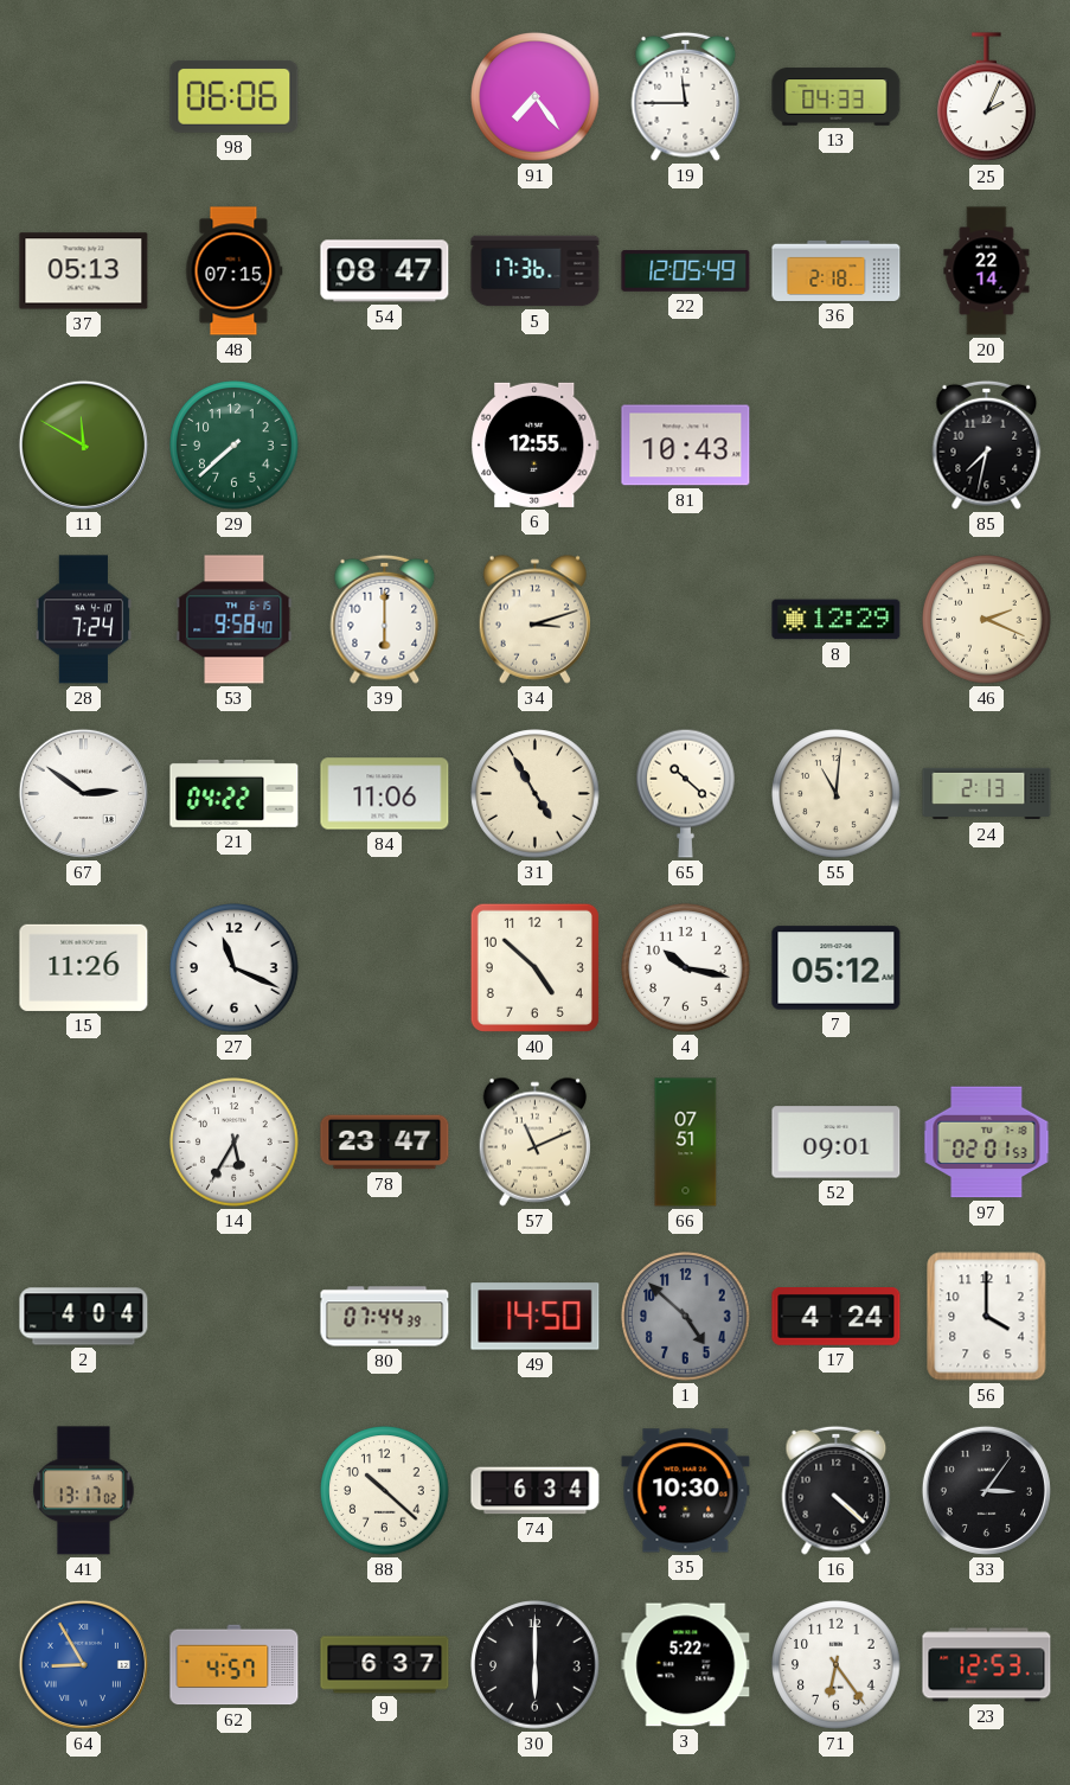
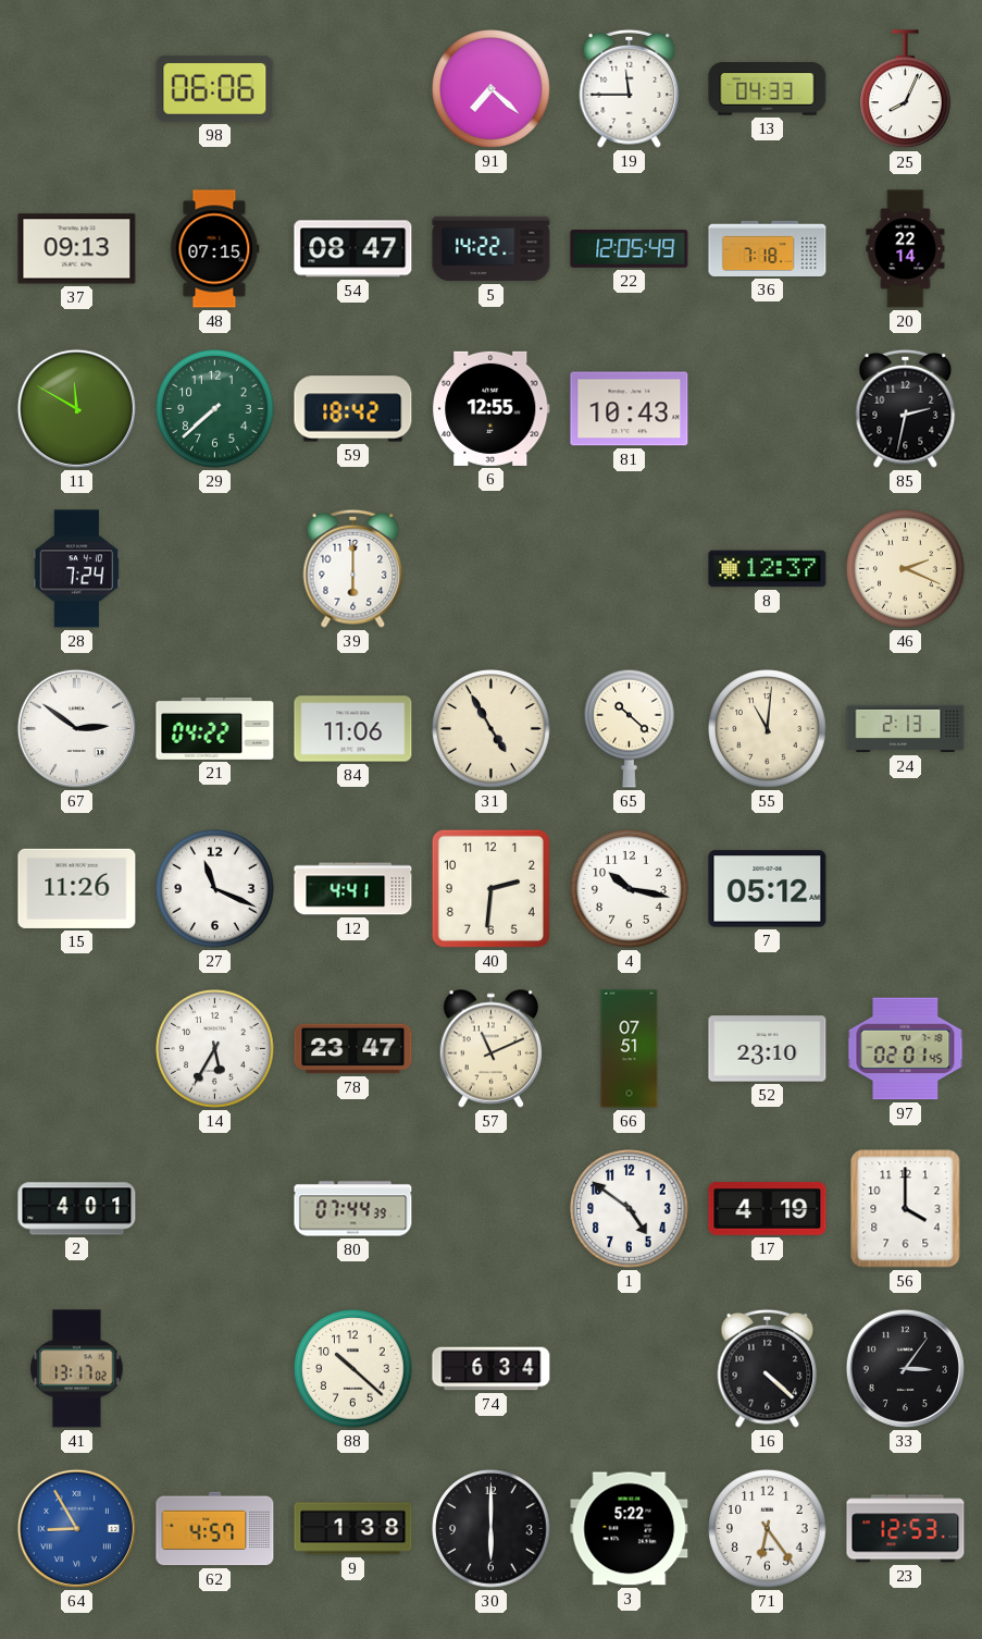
91: 7:24 -> 7:22
25: 2:04 -> 8:04
37: 05:13 -> 09:13
5: 17:36 -> 14:22
36: 2:18 -> 7:18
59: none -> 18:42
85: 7:32 -> 2:32
53: 9:58 -> none
34: 3:12 -> none
8: 12:29 -> 12:37
12: none -> 4:41
40: 4:52 -> 2:31
52: 09:01 -> 23:10
97: 02:01:53 -> 02:01:45
2: 4:04 -> 4:01
49: 14:50 -> none
1: 4:52 -> 4:51
1 dial: grey -> white
17: 4:24 -> 4:19
35: 10:30 -> none
9: 6:37 -> 1:38
